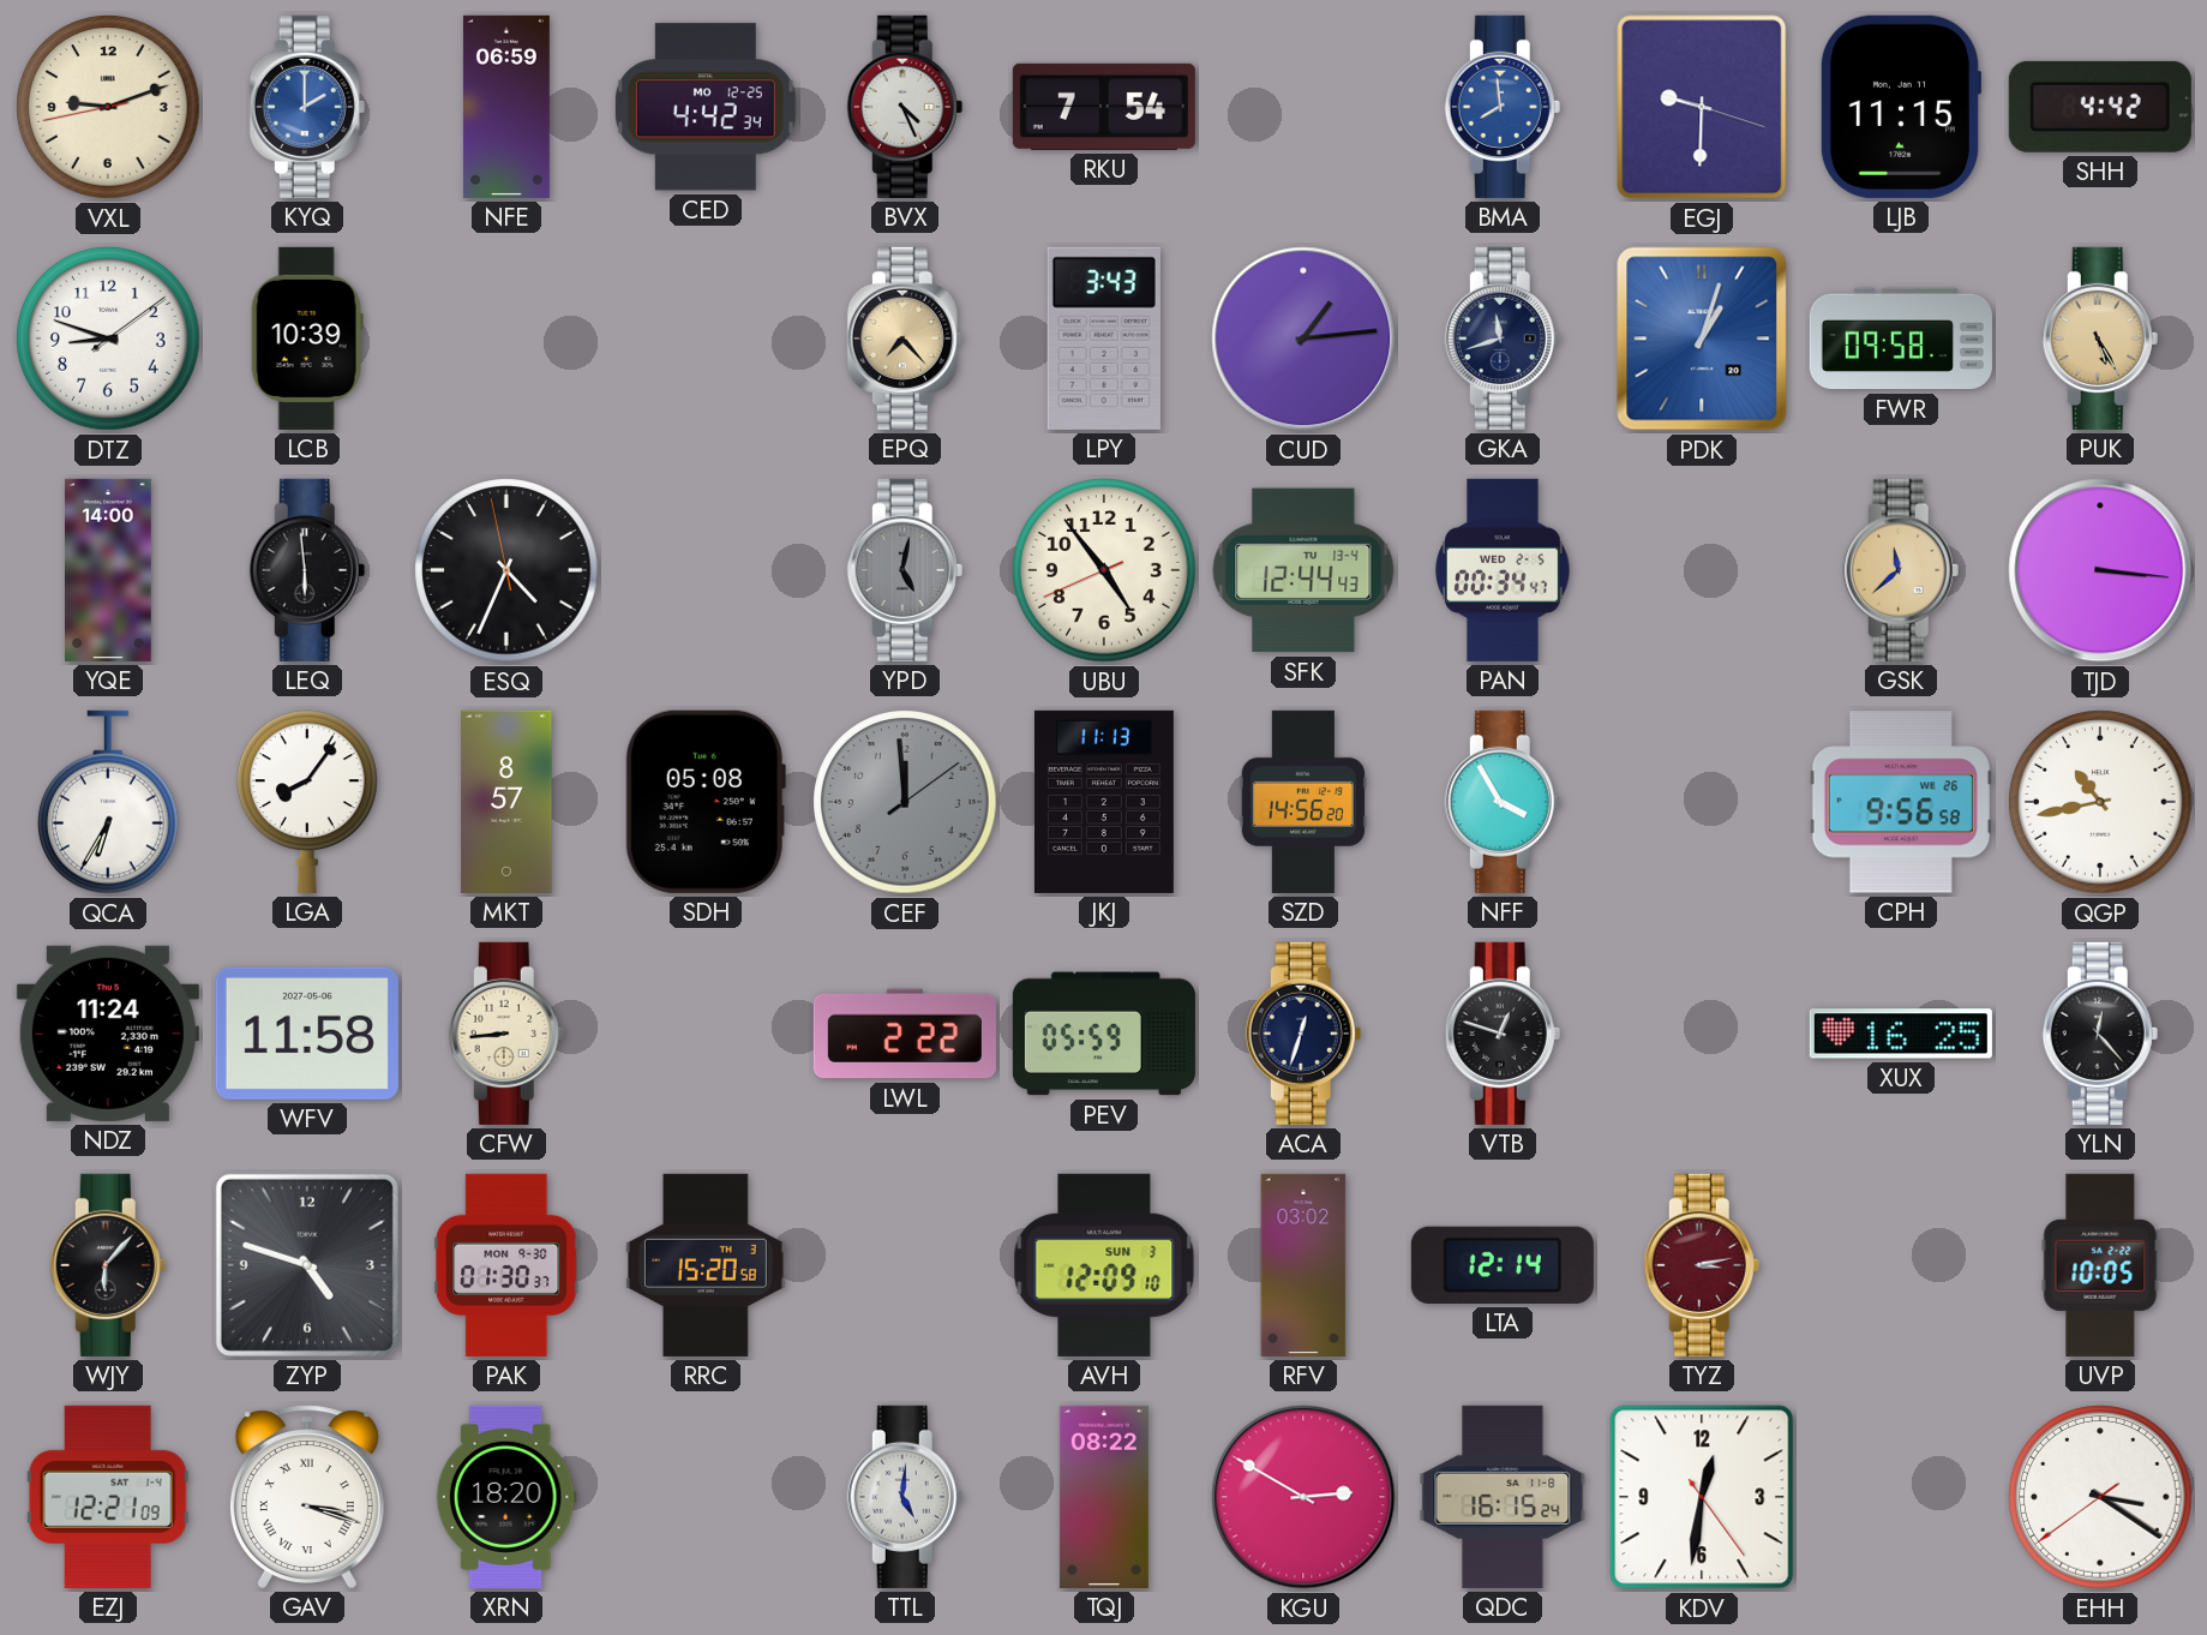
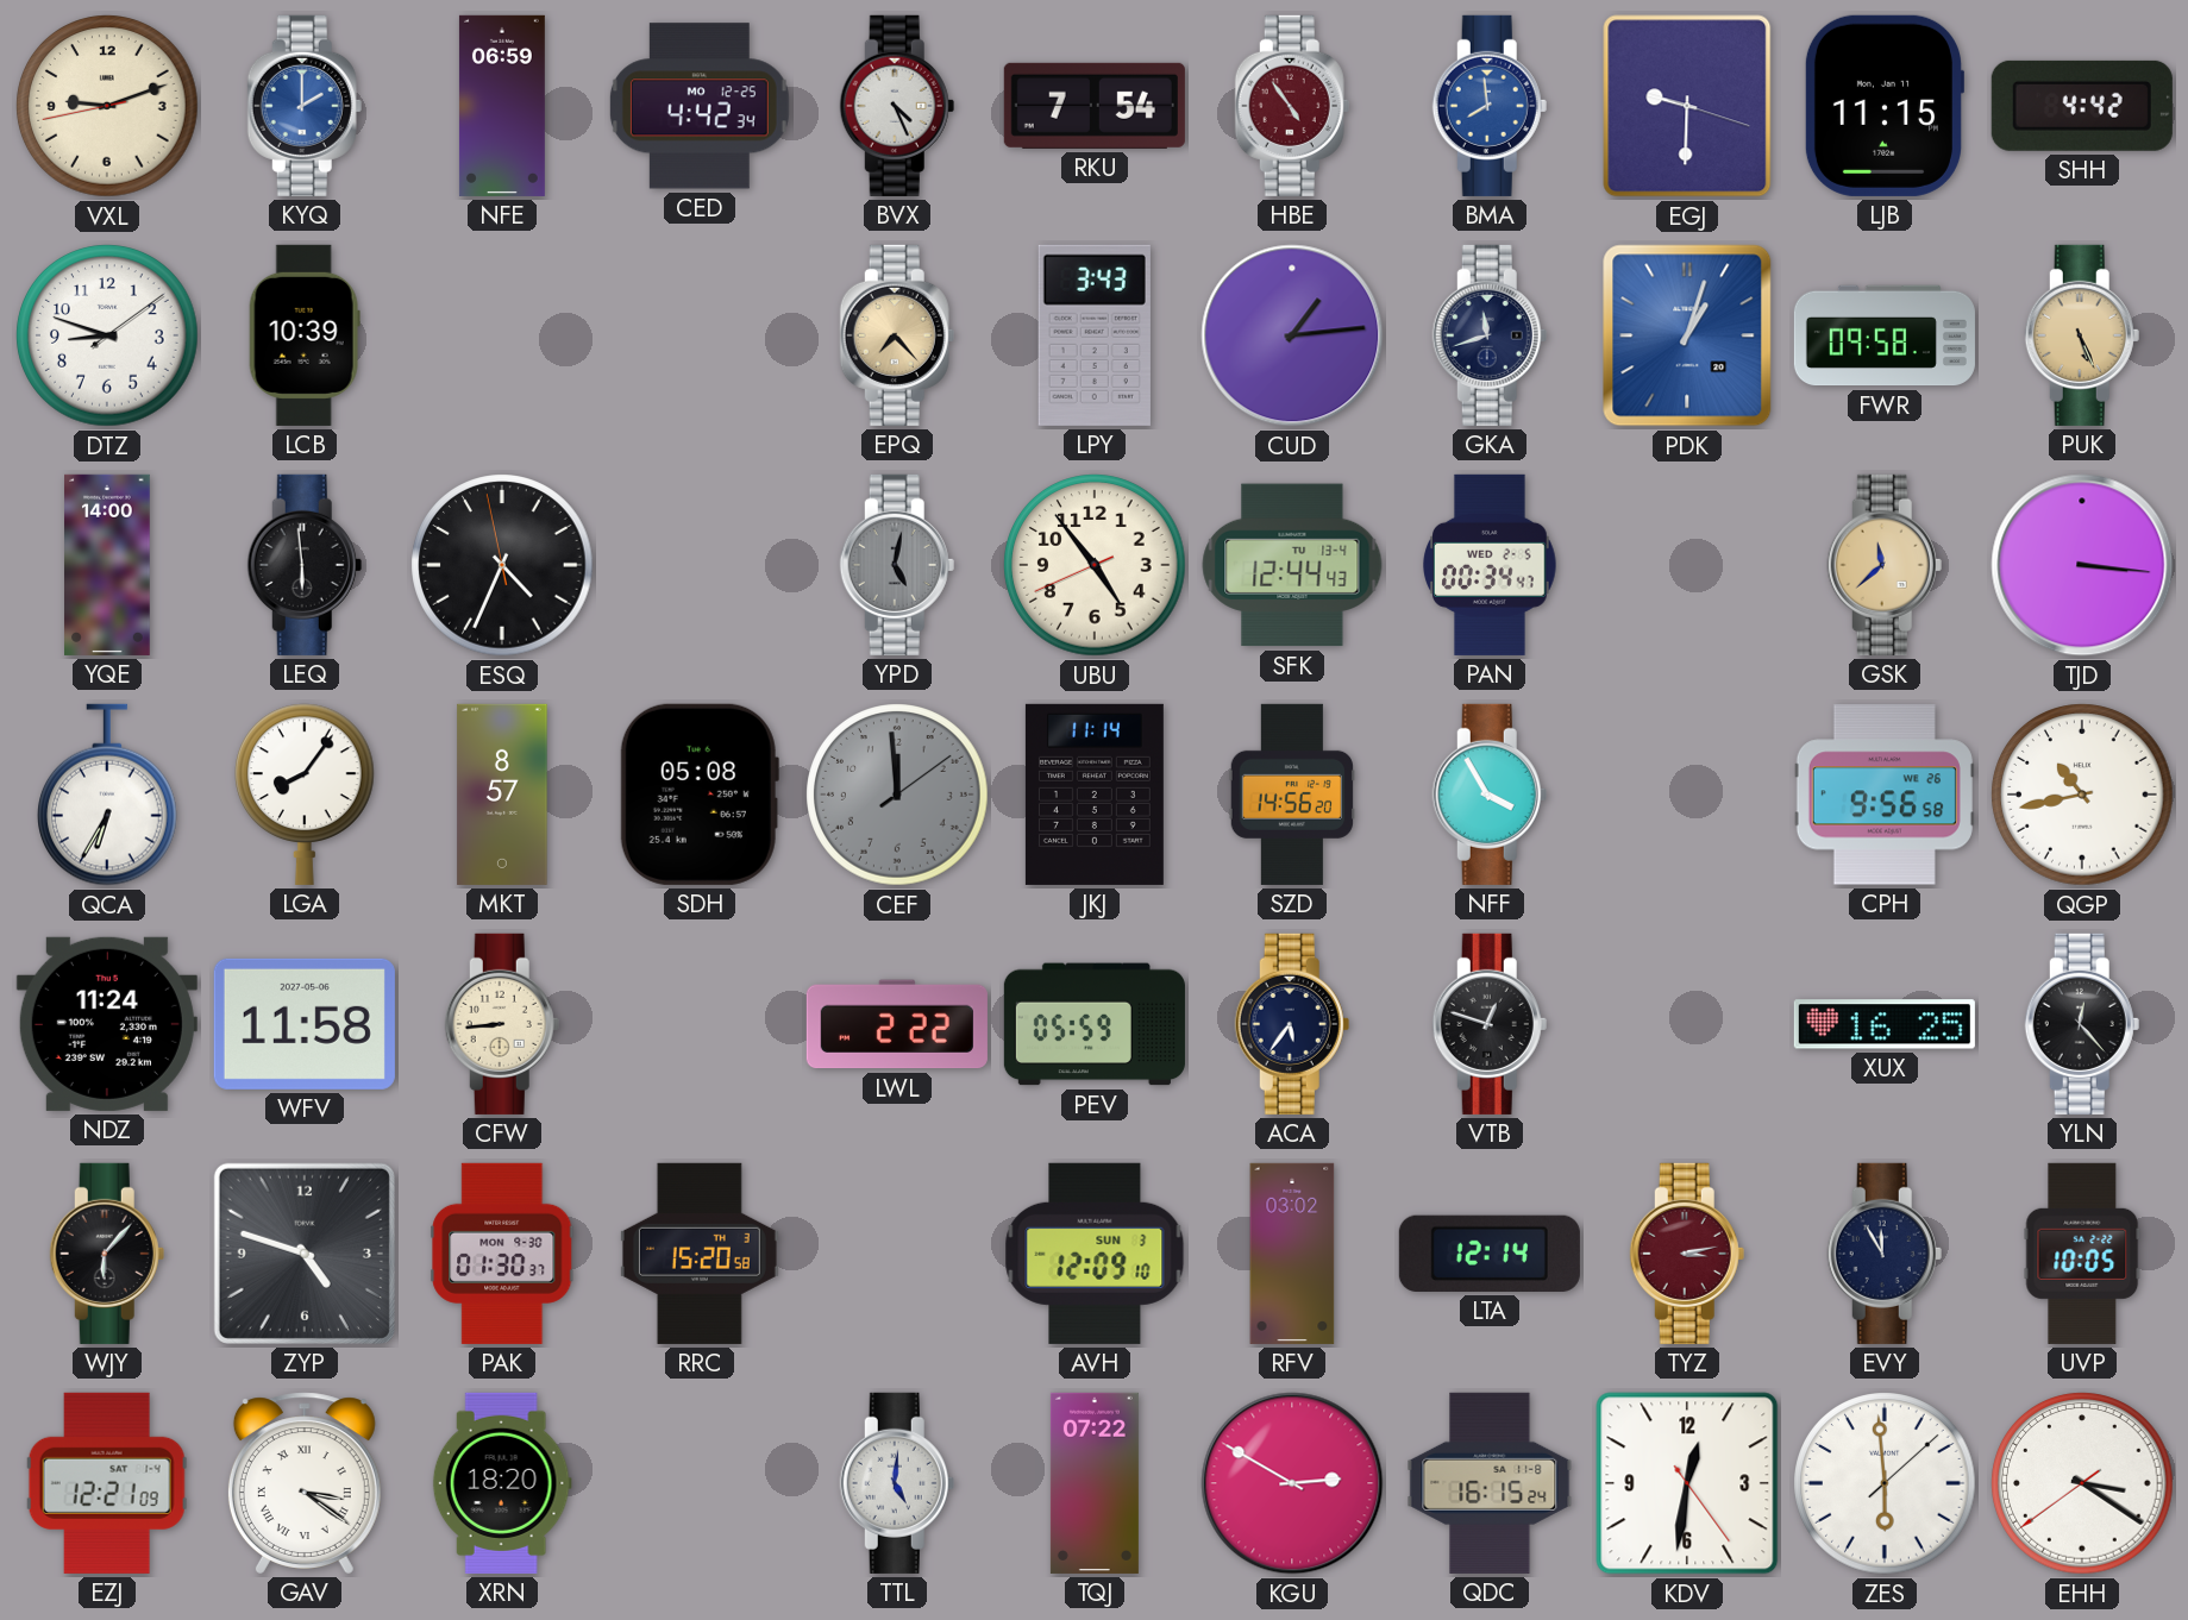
HBE: none -> 4:54
PUK: 5:25 -> 5:26
JKJ: 11:13 -> 11:14
ACA: 12:33 -> 5:36
EVY: none -> 11:55
GAV: 3:18 -> 3:21
TQJ: 08:22 -> 07:22
ZES: none -> 5:59
